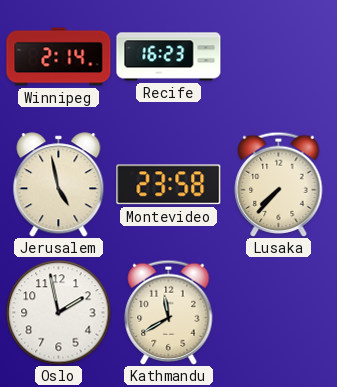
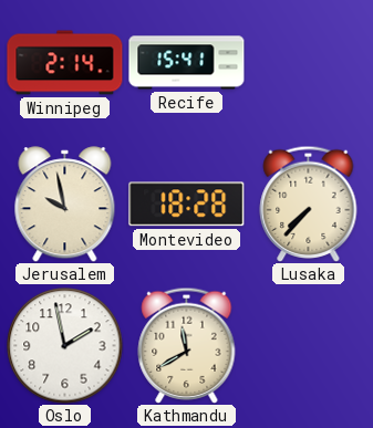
Recife: 16:23 -> 15:41
Jerusalem: 4:58 -> 9:58
Montevideo: 23:58 -> 18:28
